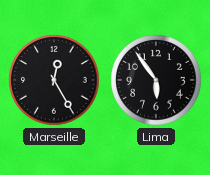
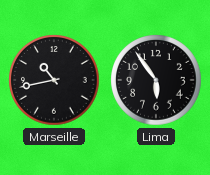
Marseille: 12:25 -> 10:43
